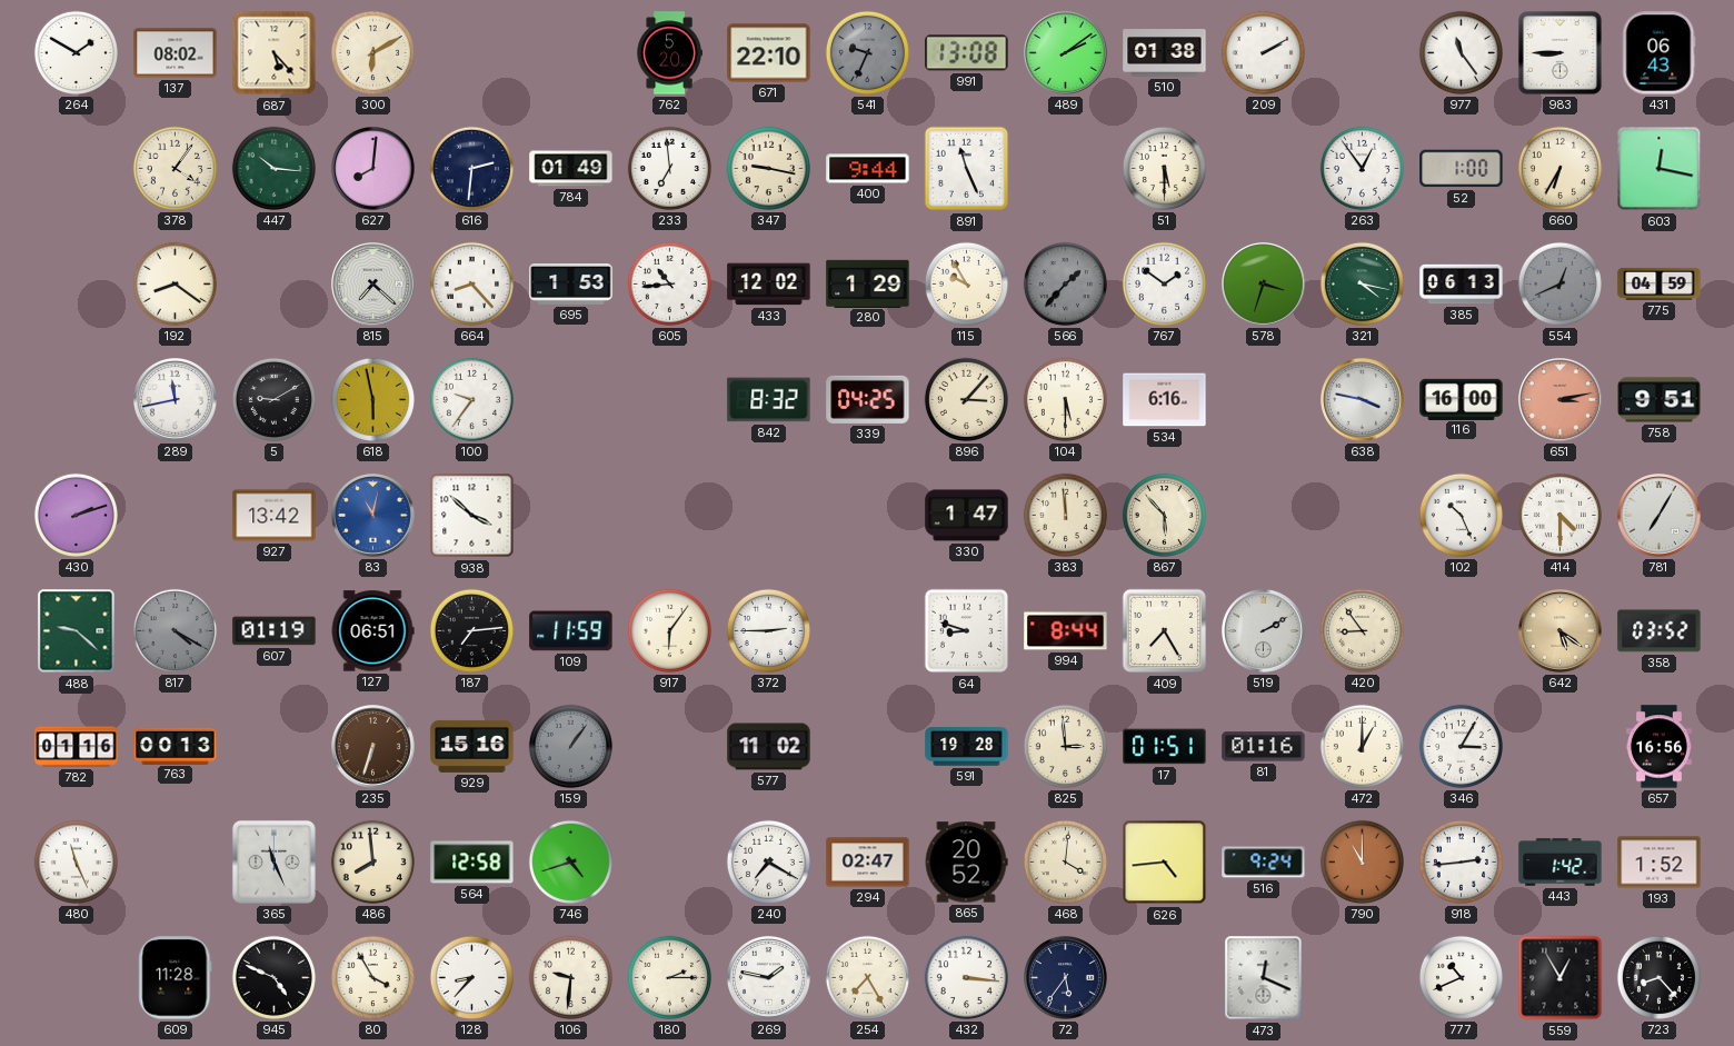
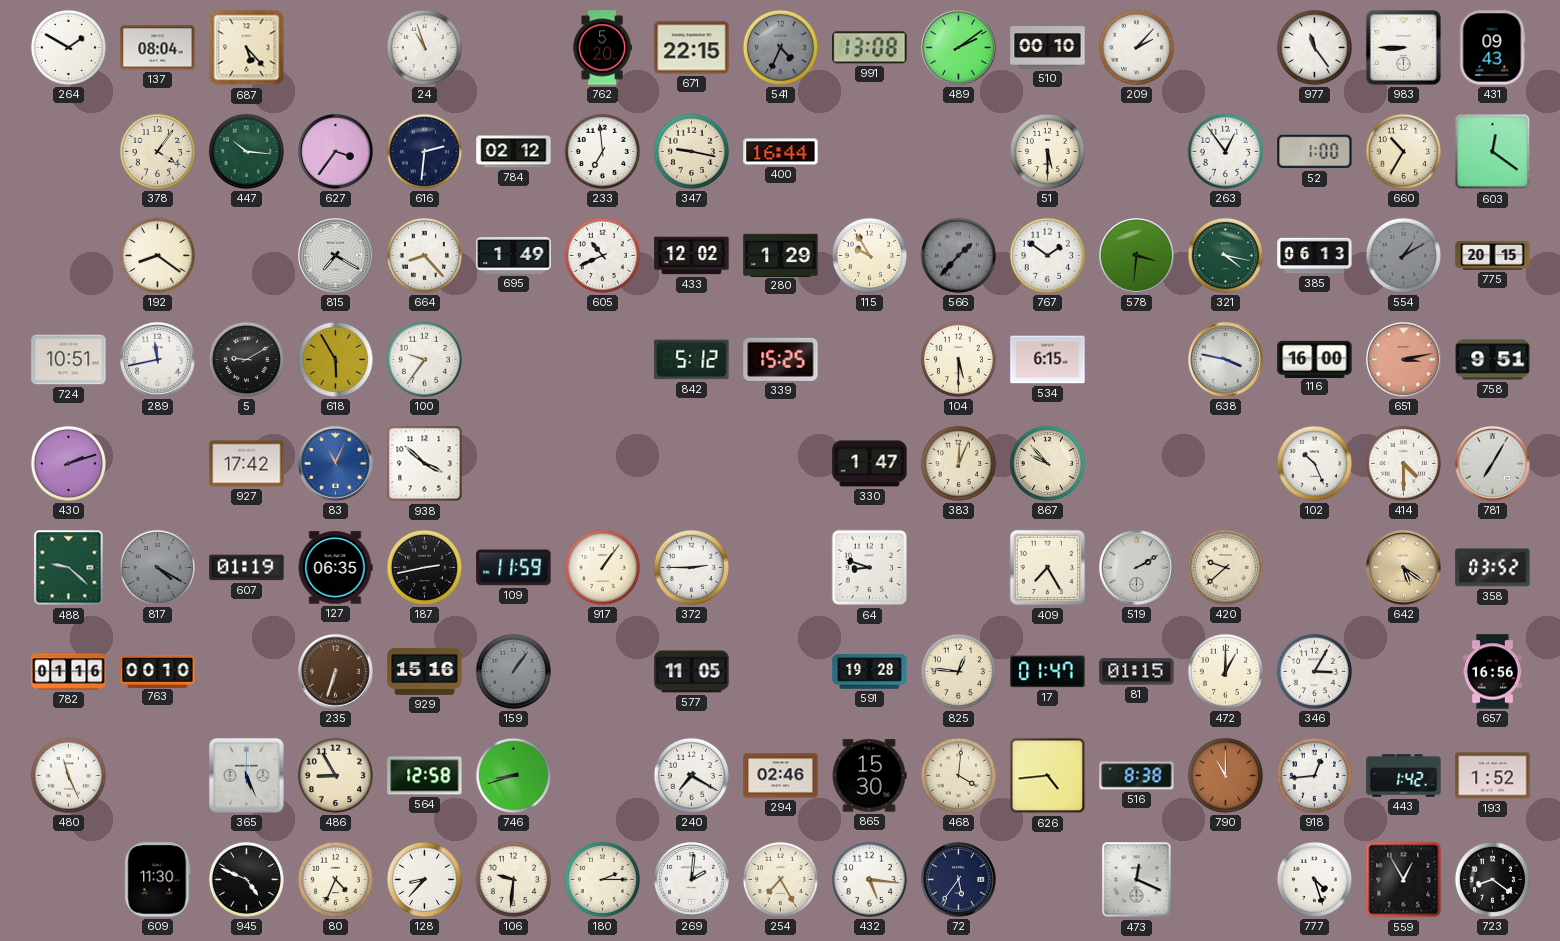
137: 08:02 -> 08:04
300: 6:10 -> none
24: none -> 10:57
671: 22:10 -> 22:15
541: 9:34 -> 4:34
510: 01:38 -> 00:10
209: 2:10 -> 2:07
431: 06:43 -> 09:43
627: 8:01 -> 3:36
784: 01:49 -> 02:12
400: 9:44 -> 16:44
891: 11:26 -> none
660: 6:35 -> 10:35
603: 12:17 -> 12:21
815: 7:22 -> 7:20
695: 1:53 -> 1:49
605: 10:44 -> 10:41
578: 3:33 -> 3:31
554: 12:41 -> 1:10
775: 04:59 -> 20:15
724: none -> 10:51
618: 5:58 -> 5:55
842: 8:32 -> 5:12
339: 04:25 -> 15:25
896: 3:07 -> none
534: 6:16 -> 6:15
927: 13:42 -> 17:42
83: 11:02 -> 11:04
383: 11:59 -> 12:04
867: 5:53 -> 9:53
127: 06:51 -> 06:35
187: 7:14 -> 2:43
917: 6:06 -> 1:06
994: 8:44 -> none
420: 8:54 -> 9:38
763: 00:13 -> 00:10
577: 11:02 -> 11:05
825: 2:59 -> 12:46
17: 01:51 -> 01:47
81: 01:16 -> 01:15
365: 11:26 -> 5:26
486: 7:59 -> 8:55
746: 4:42 -> 8:42
294: 02:47 -> 02:46
865: 20:52 -> 15:30
516: 9:24 -> 8:38
918: 2:44 -> 12:44
609: 11:28 -> 11:30
80: 3:55 -> 4:34
269: 1:47 -> 2:01
432: 3:16 -> 5:16
777: 10:41 -> 4:27
723: 8:23 -> 8:21
